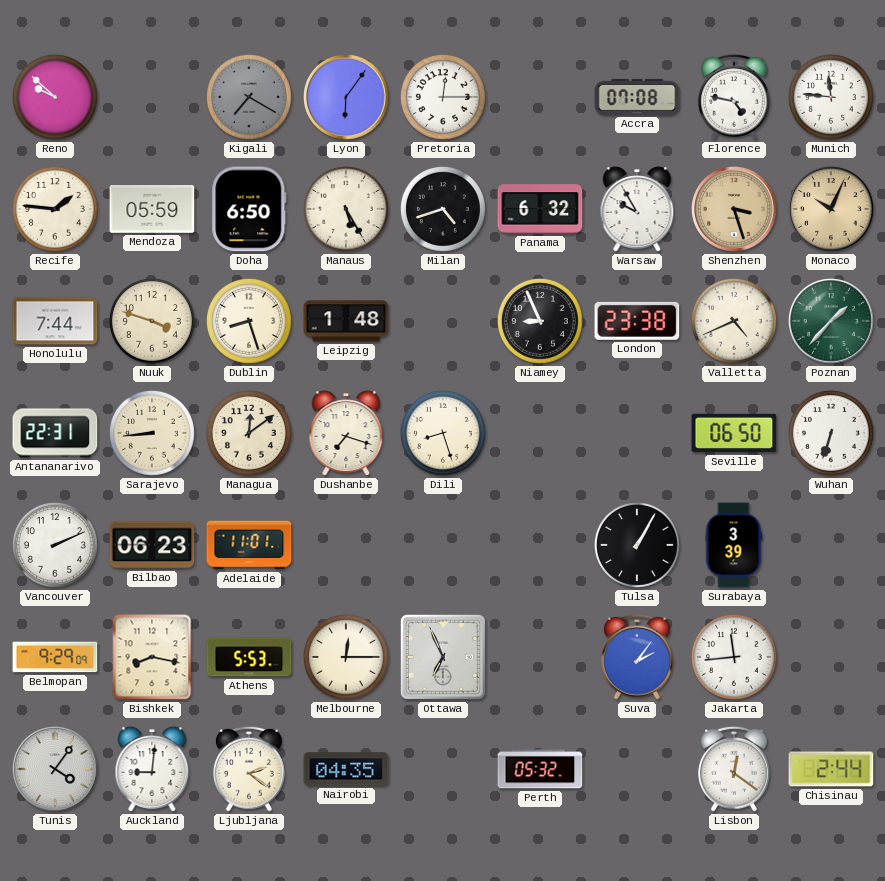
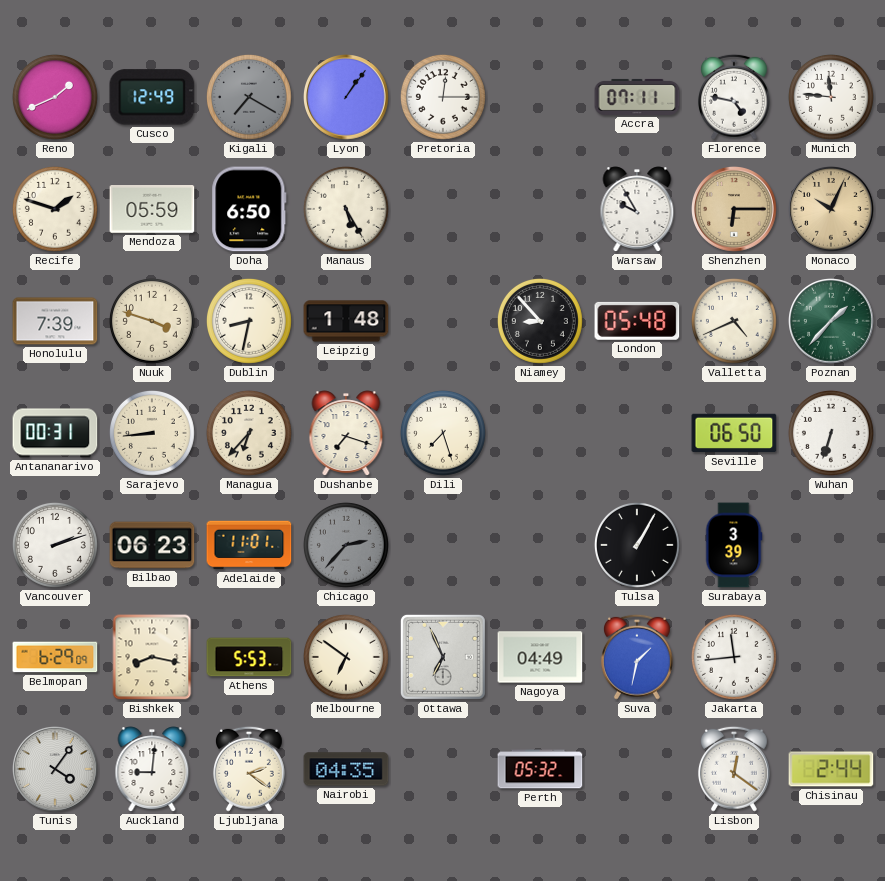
Reno: 9:52 -> 1:41
Cusco: none -> 12:49
Lyon: 6:06 -> 1:06
Accra: 07:08 -> 07:11
Recife: 1:46 -> 1:48
Milan: 4:42 -> none
Panama: 6:32 -> none
Shenzhen: 3:27 -> 6:15
Honolulu: 7:44 -> 7:39
Dublin: 8:27 -> 8:32
Niamey: 8:56 -> 8:53
London: 23:38 -> 05:48
Antananarivo: 22:31 -> 00:31
Managua: 12:09 -> 6:37
Dili: 8:27 -> 7:27
Vancouver: 2:11 -> 2:12
Chicago: none -> 2:37
Belmopan: 9:29 -> 6:29
Melbourne: 12:15 -> 6:51
Nagoya: none -> 04:49
Suva: 2:06 -> 1:32
